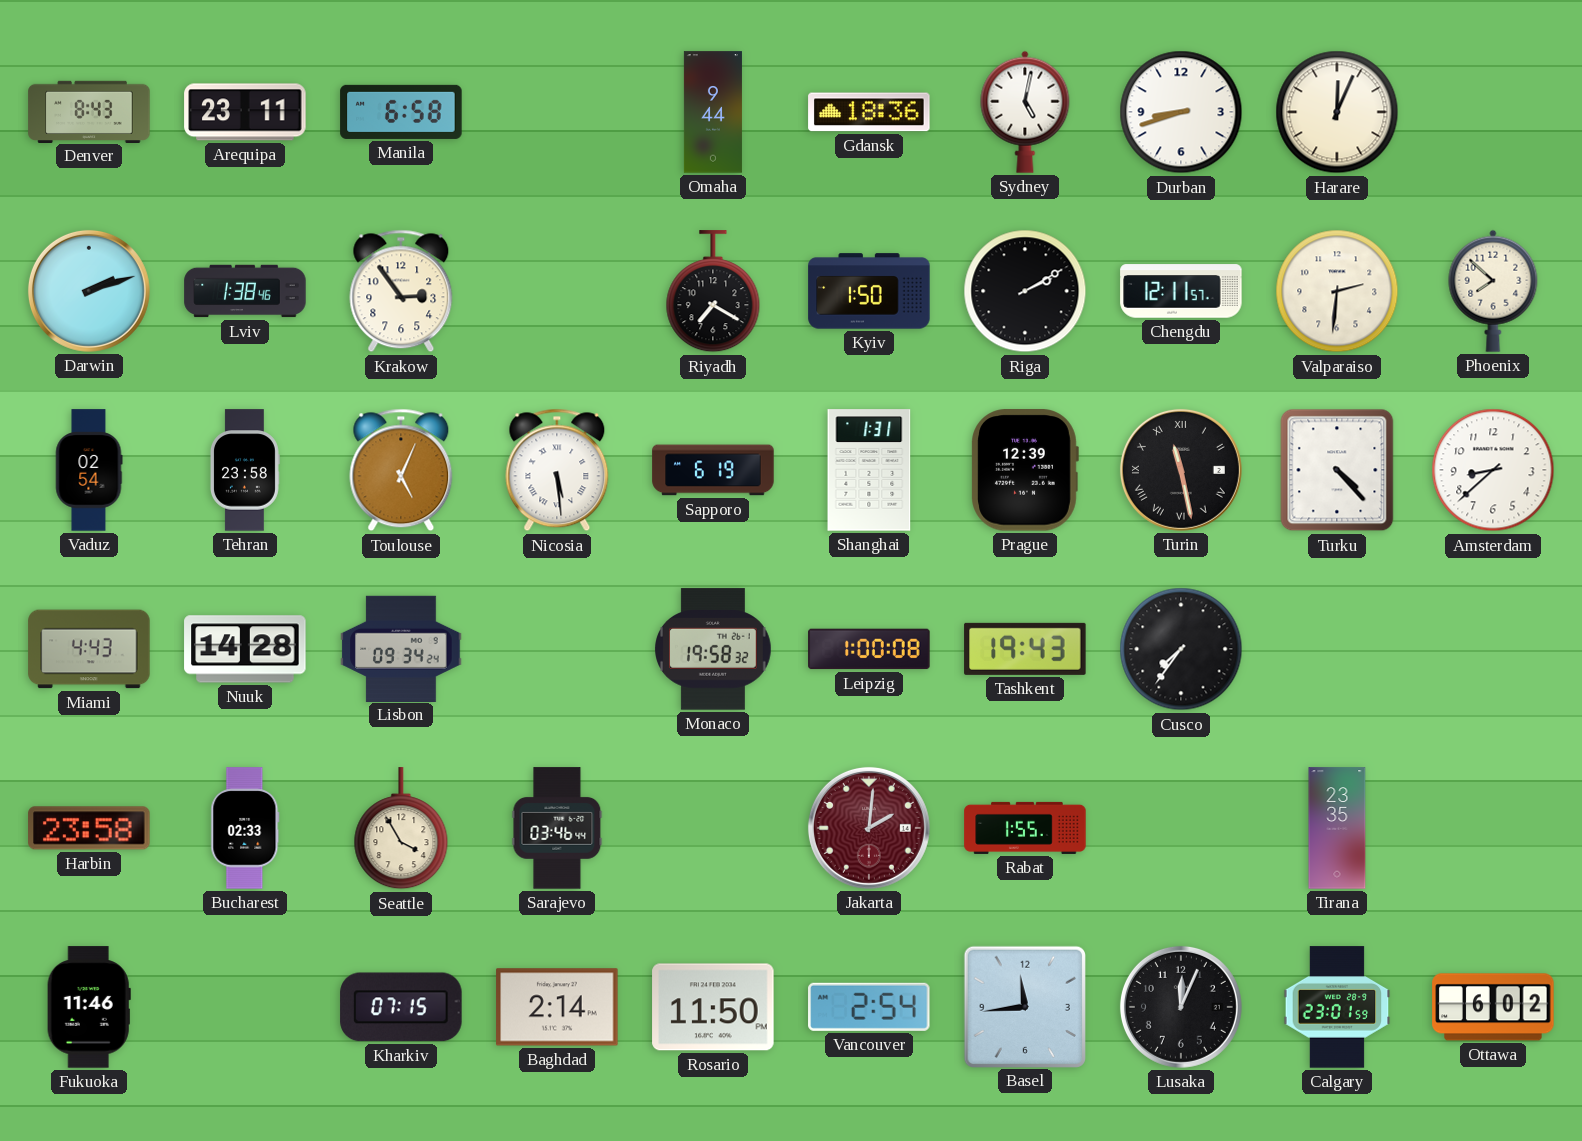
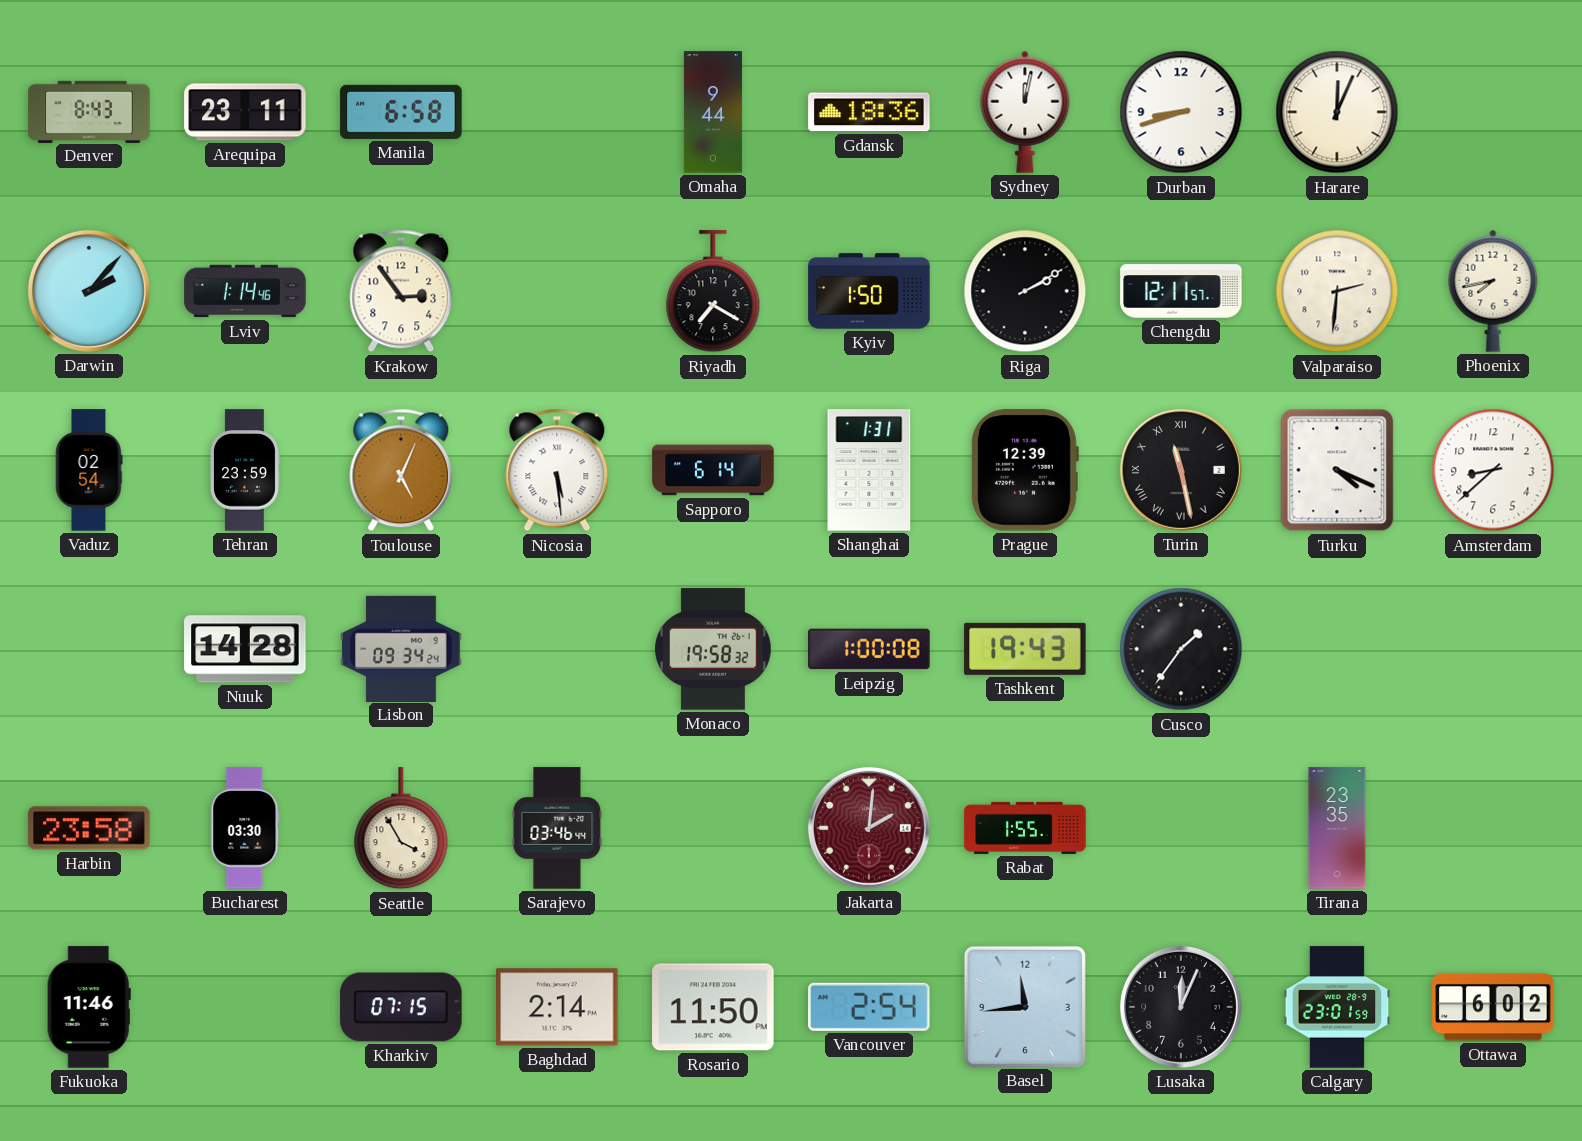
Sydney: 5:02 -> 12:02
Darwin: 2:12 -> 2:07
Lviv: 1:38 -> 1:14
Phoenix: 7:52 -> 7:43
Tehran: 23:58 -> 23:59
Sapporo: 6:19 -> 6:14
Turku: 4:23 -> 4:19
Miami: 4:43 -> none
Cusco: 7:36 -> 1:36
Bucharest: 02:33 -> 03:30
